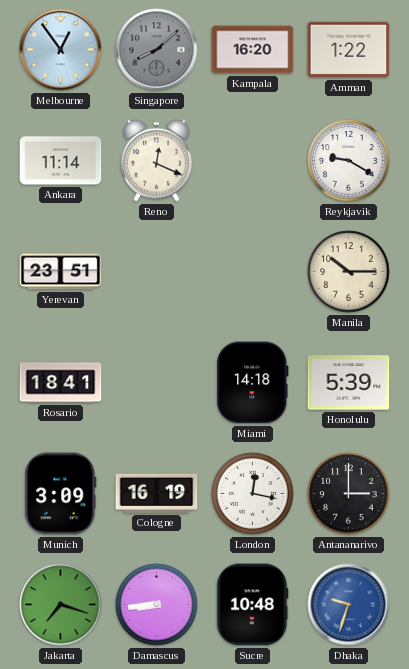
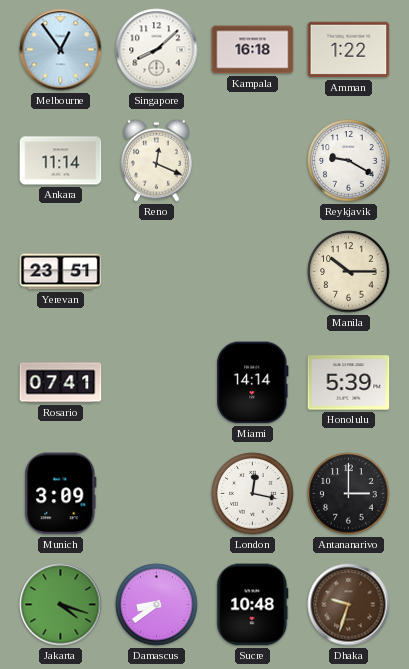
Singapore dial: grey -> white
Kampala: 16:20 -> 16:18
Rosario: 18:41 -> 07:41
Miami: 14:18 -> 14:14
Cologne: 16:19 -> none
Jakarta: 7:18 -> 4:18
Damascus: 8:44 -> 8:39
Dhaka dial: blue -> brown
